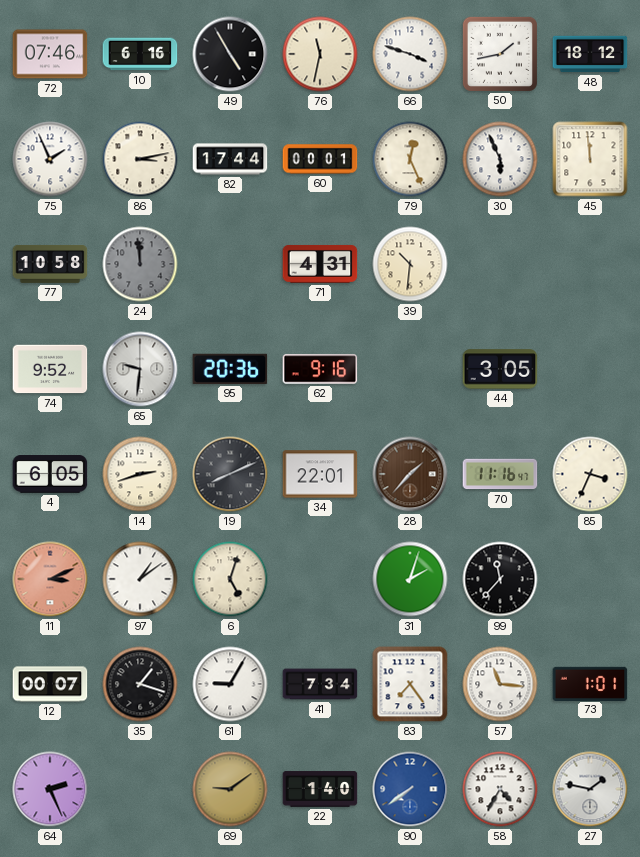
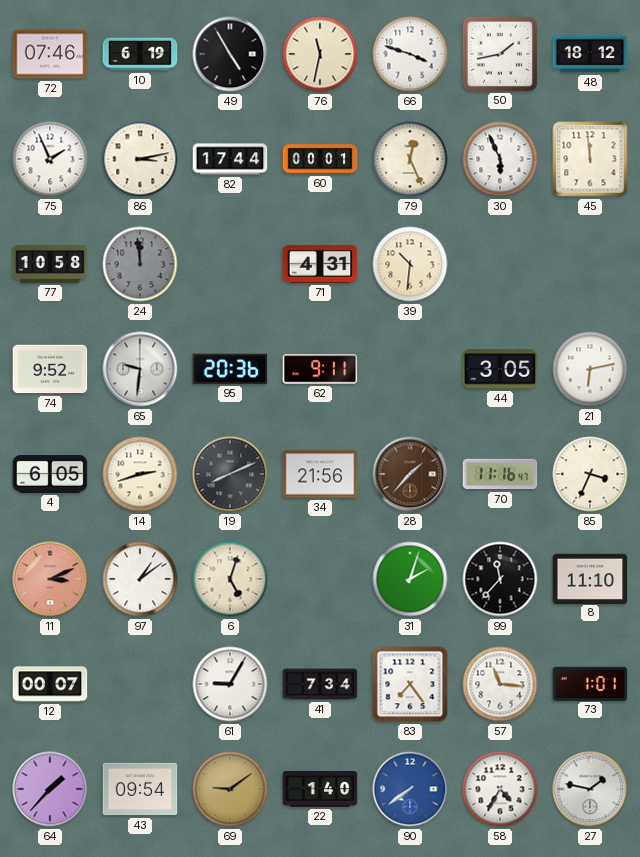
10: 6:16 -> 6:19
62: 9:16 -> 9:11
21: none -> 6:13
34: 22:01 -> 21:56
8: none -> 11:10
35: 1:18 -> none
64: 2:26 -> 1:37
43: none -> 09:54
